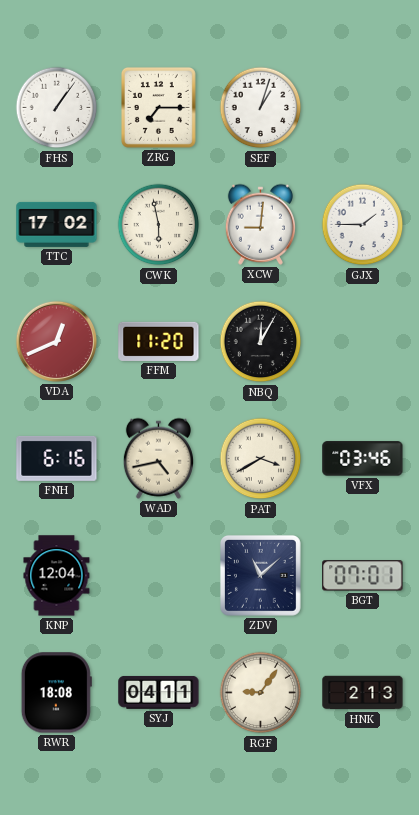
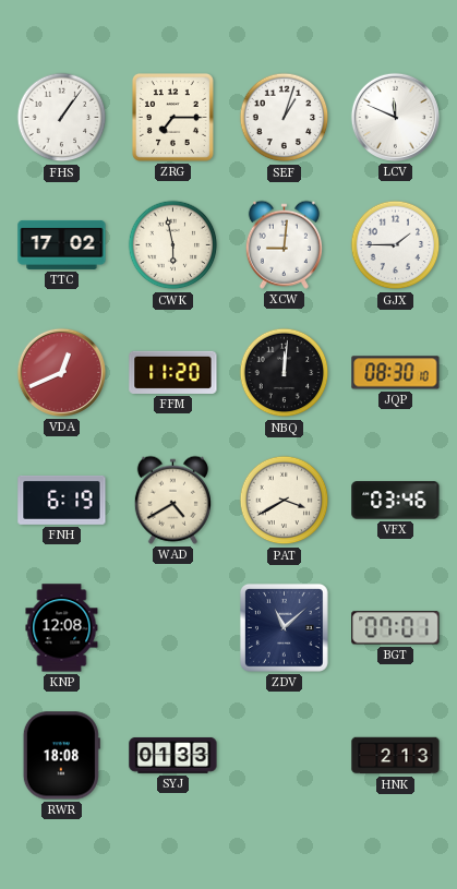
LCV: none -> 11:49
NBQ: 12:05 -> 12:01
JQP: none -> 08:30
FNH: 6:16 -> 6:19
WAD: 4:43 -> 4:40
KNP: 12:04 -> 12:08
SYJ: 04:11 -> 01:33
RGF: 9:06 -> none
